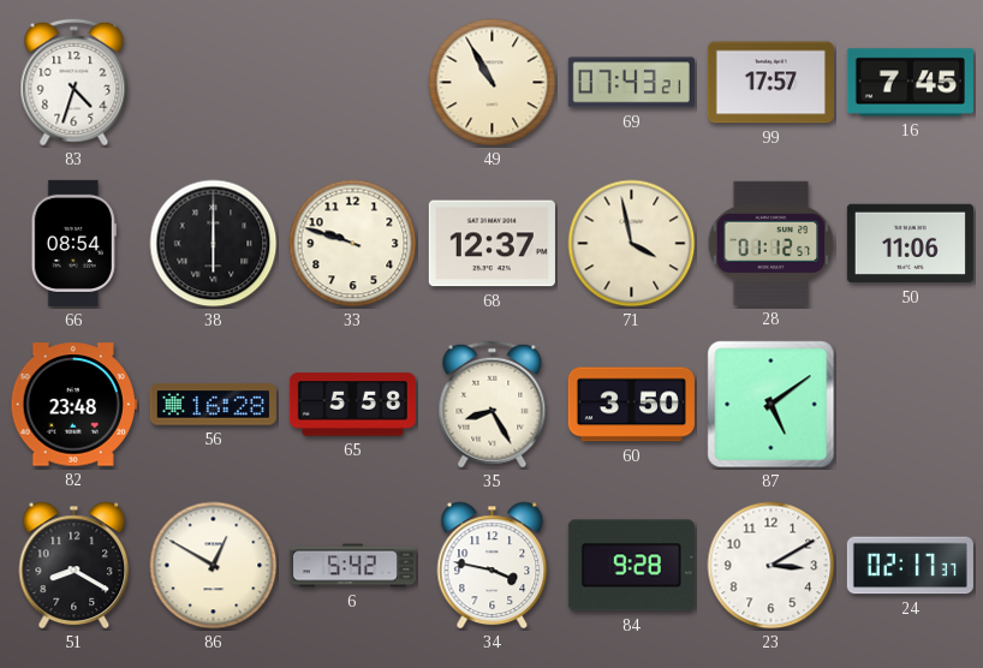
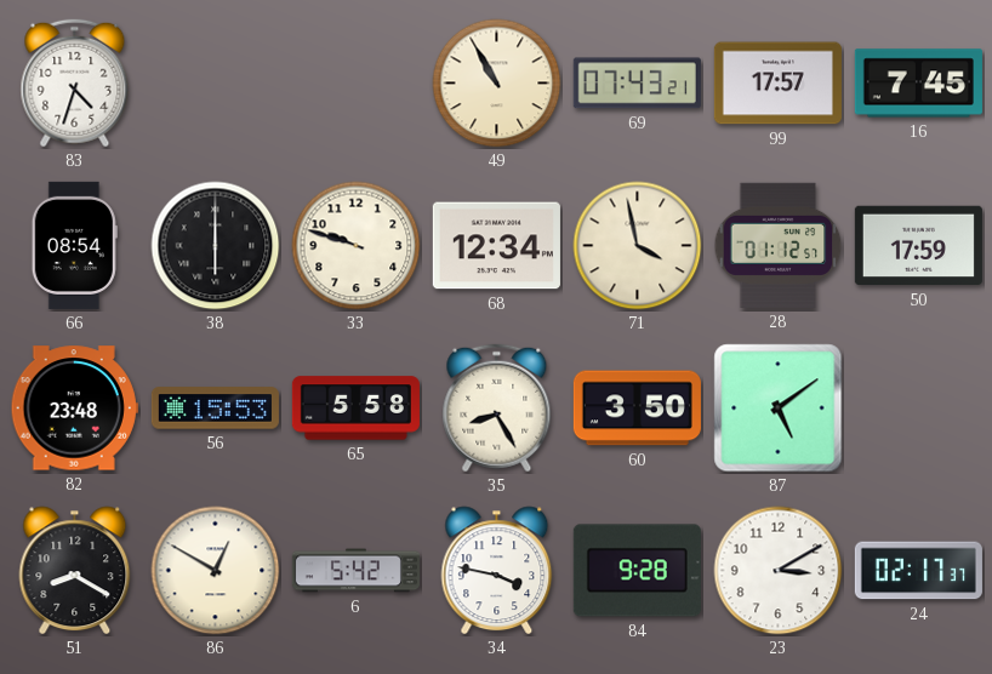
68: 12:37 -> 12:34
50: 11:06 -> 17:59
56: 16:28 -> 15:53
